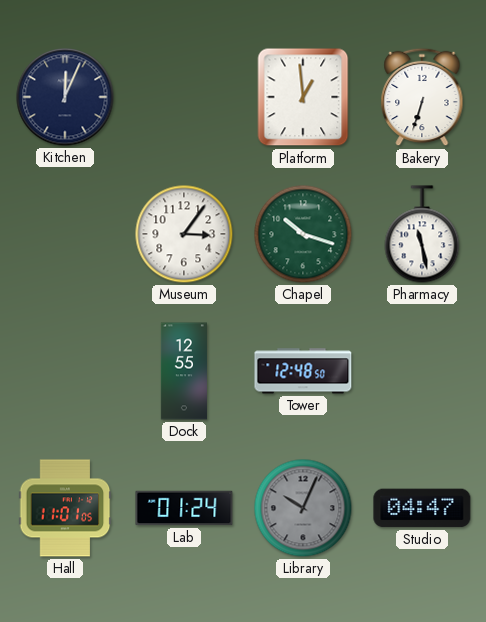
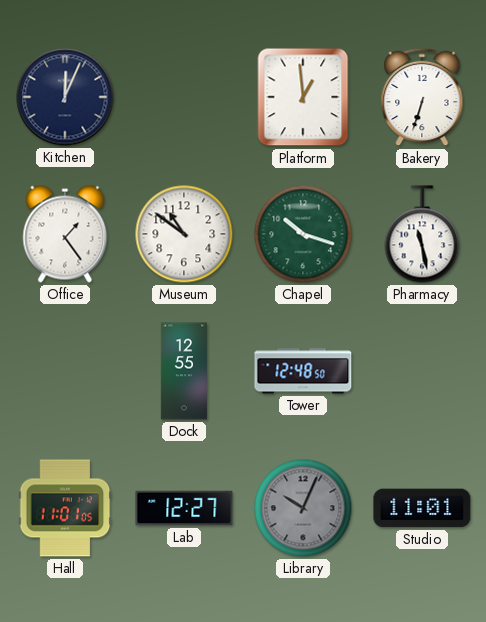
Office: none -> 1:24
Museum: 3:06 -> 10:51
Lab: 01:24 -> 12:27
Studio: 04:47 -> 11:01
